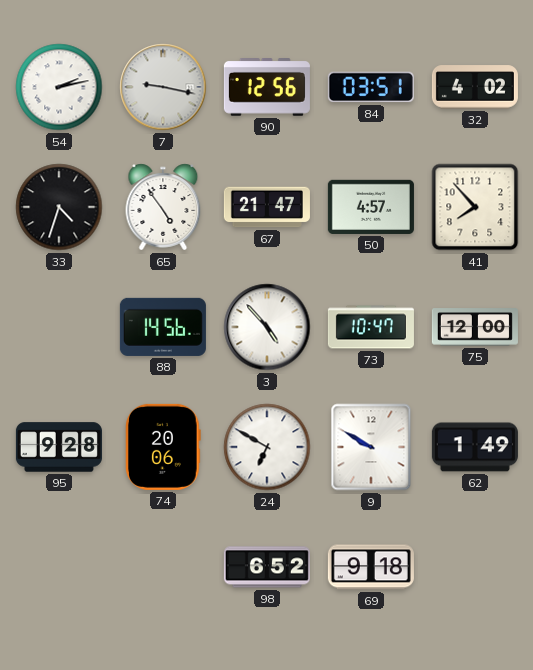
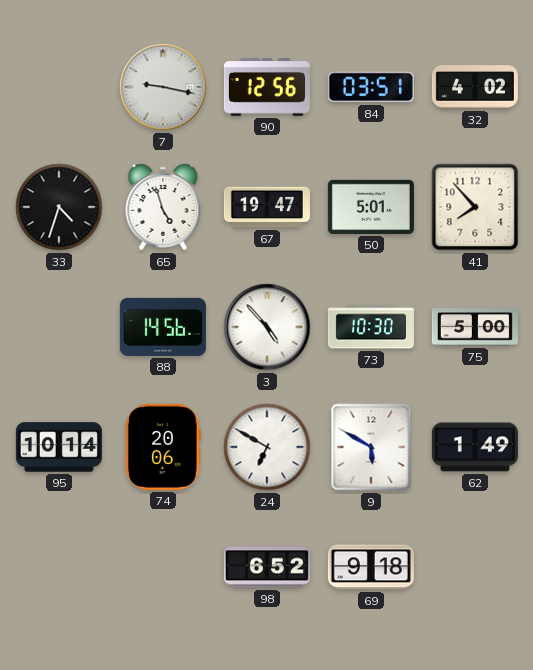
54: 2:13 -> none
65: 4:54 -> 4:57
67: 21:47 -> 19:47
50: 4:57 -> 5:01
73: 10:47 -> 10:30
75: 12:00 -> 5:00
95: 9:28 -> 10:14
9: 9:50 -> 5:50
